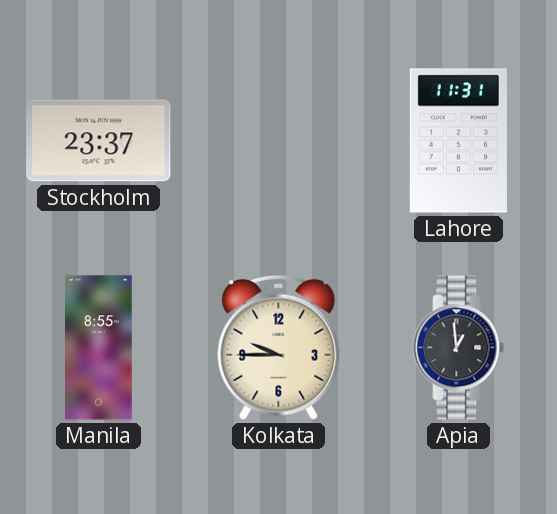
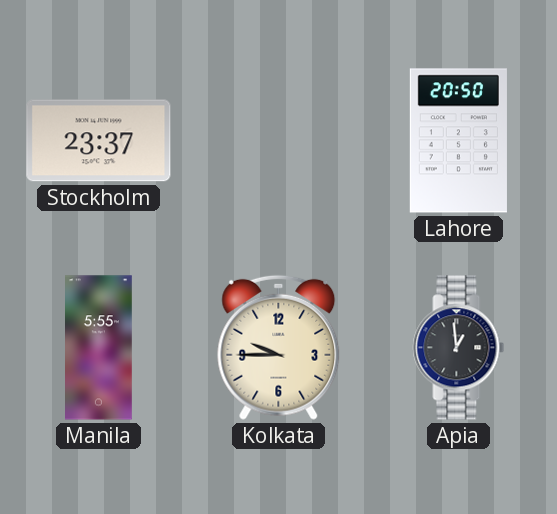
Lahore: 11:31 -> 20:50
Manila: 8:55 -> 5:55
